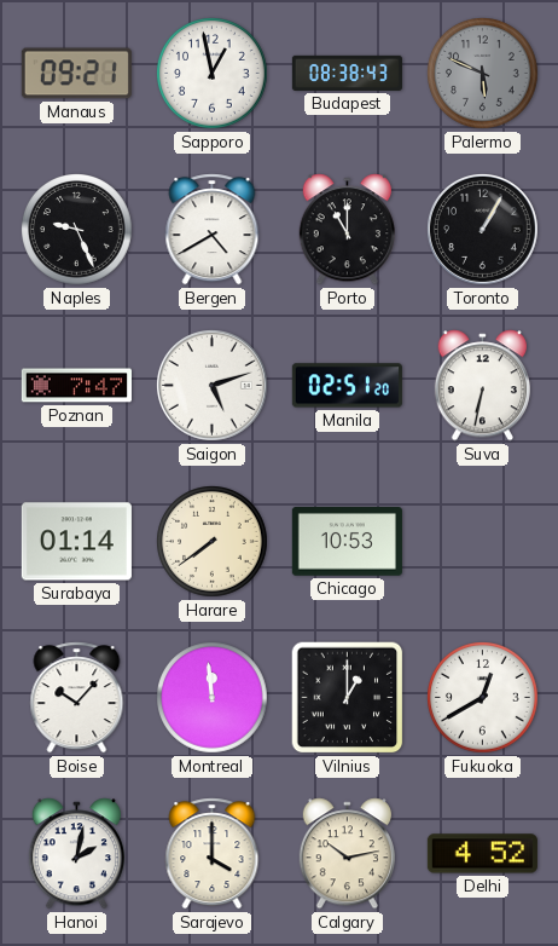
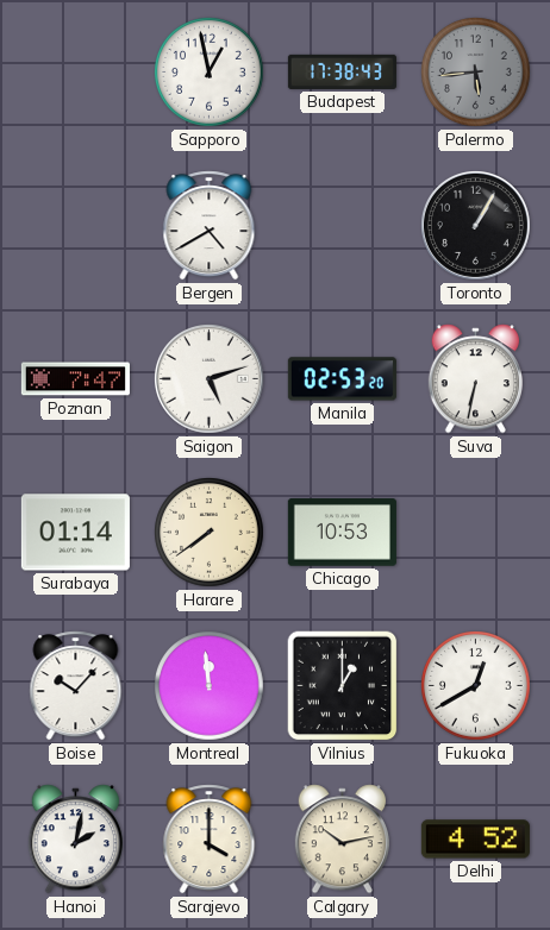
Manaus: 09:21 -> none
Budapest: 08:38 -> 17:38
Palermo: 5:49 -> 5:44
Naples: 9:26 -> none
Porto: 11:00 -> none
Manila: 02:51 -> 02:53
